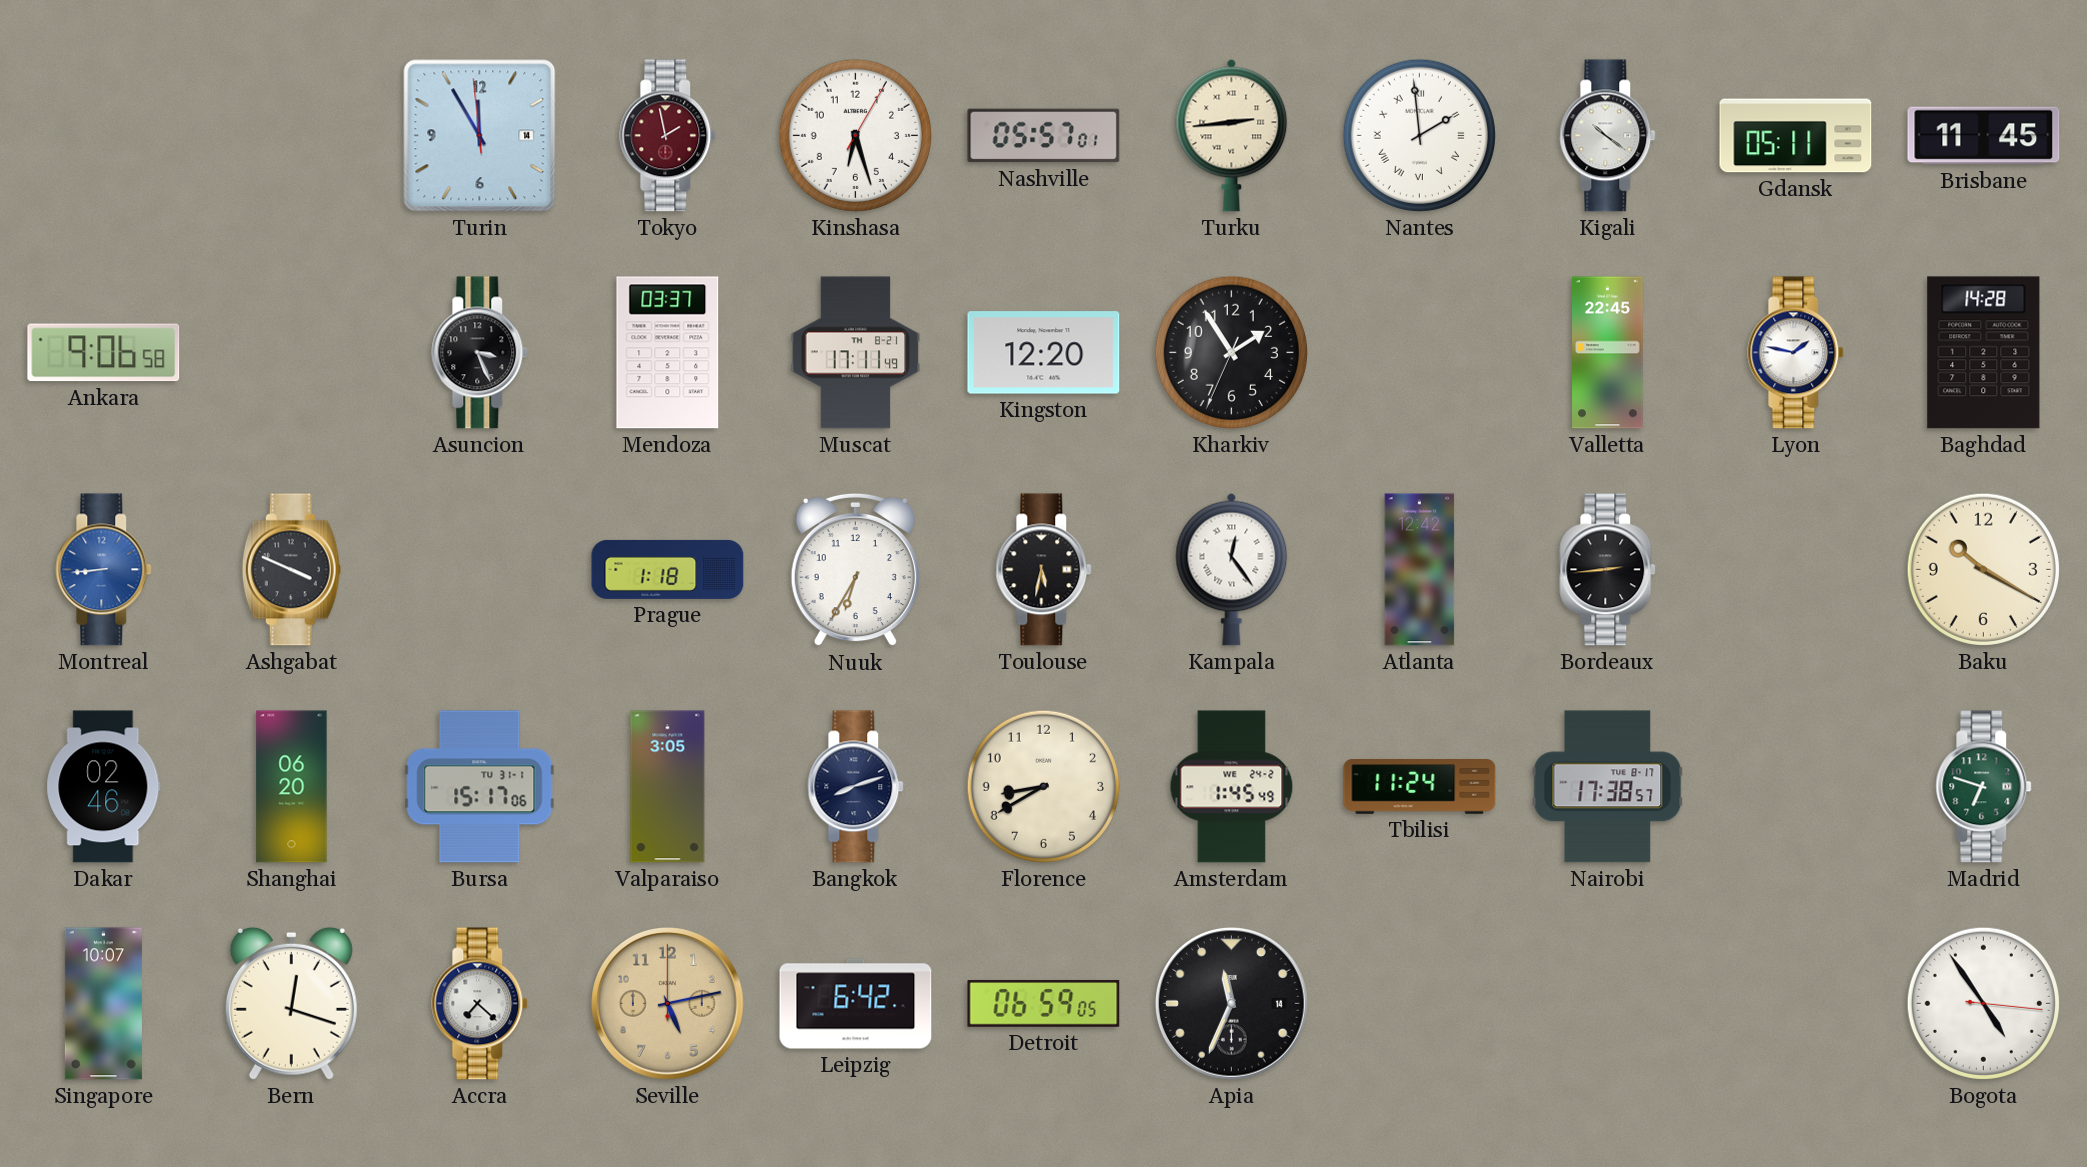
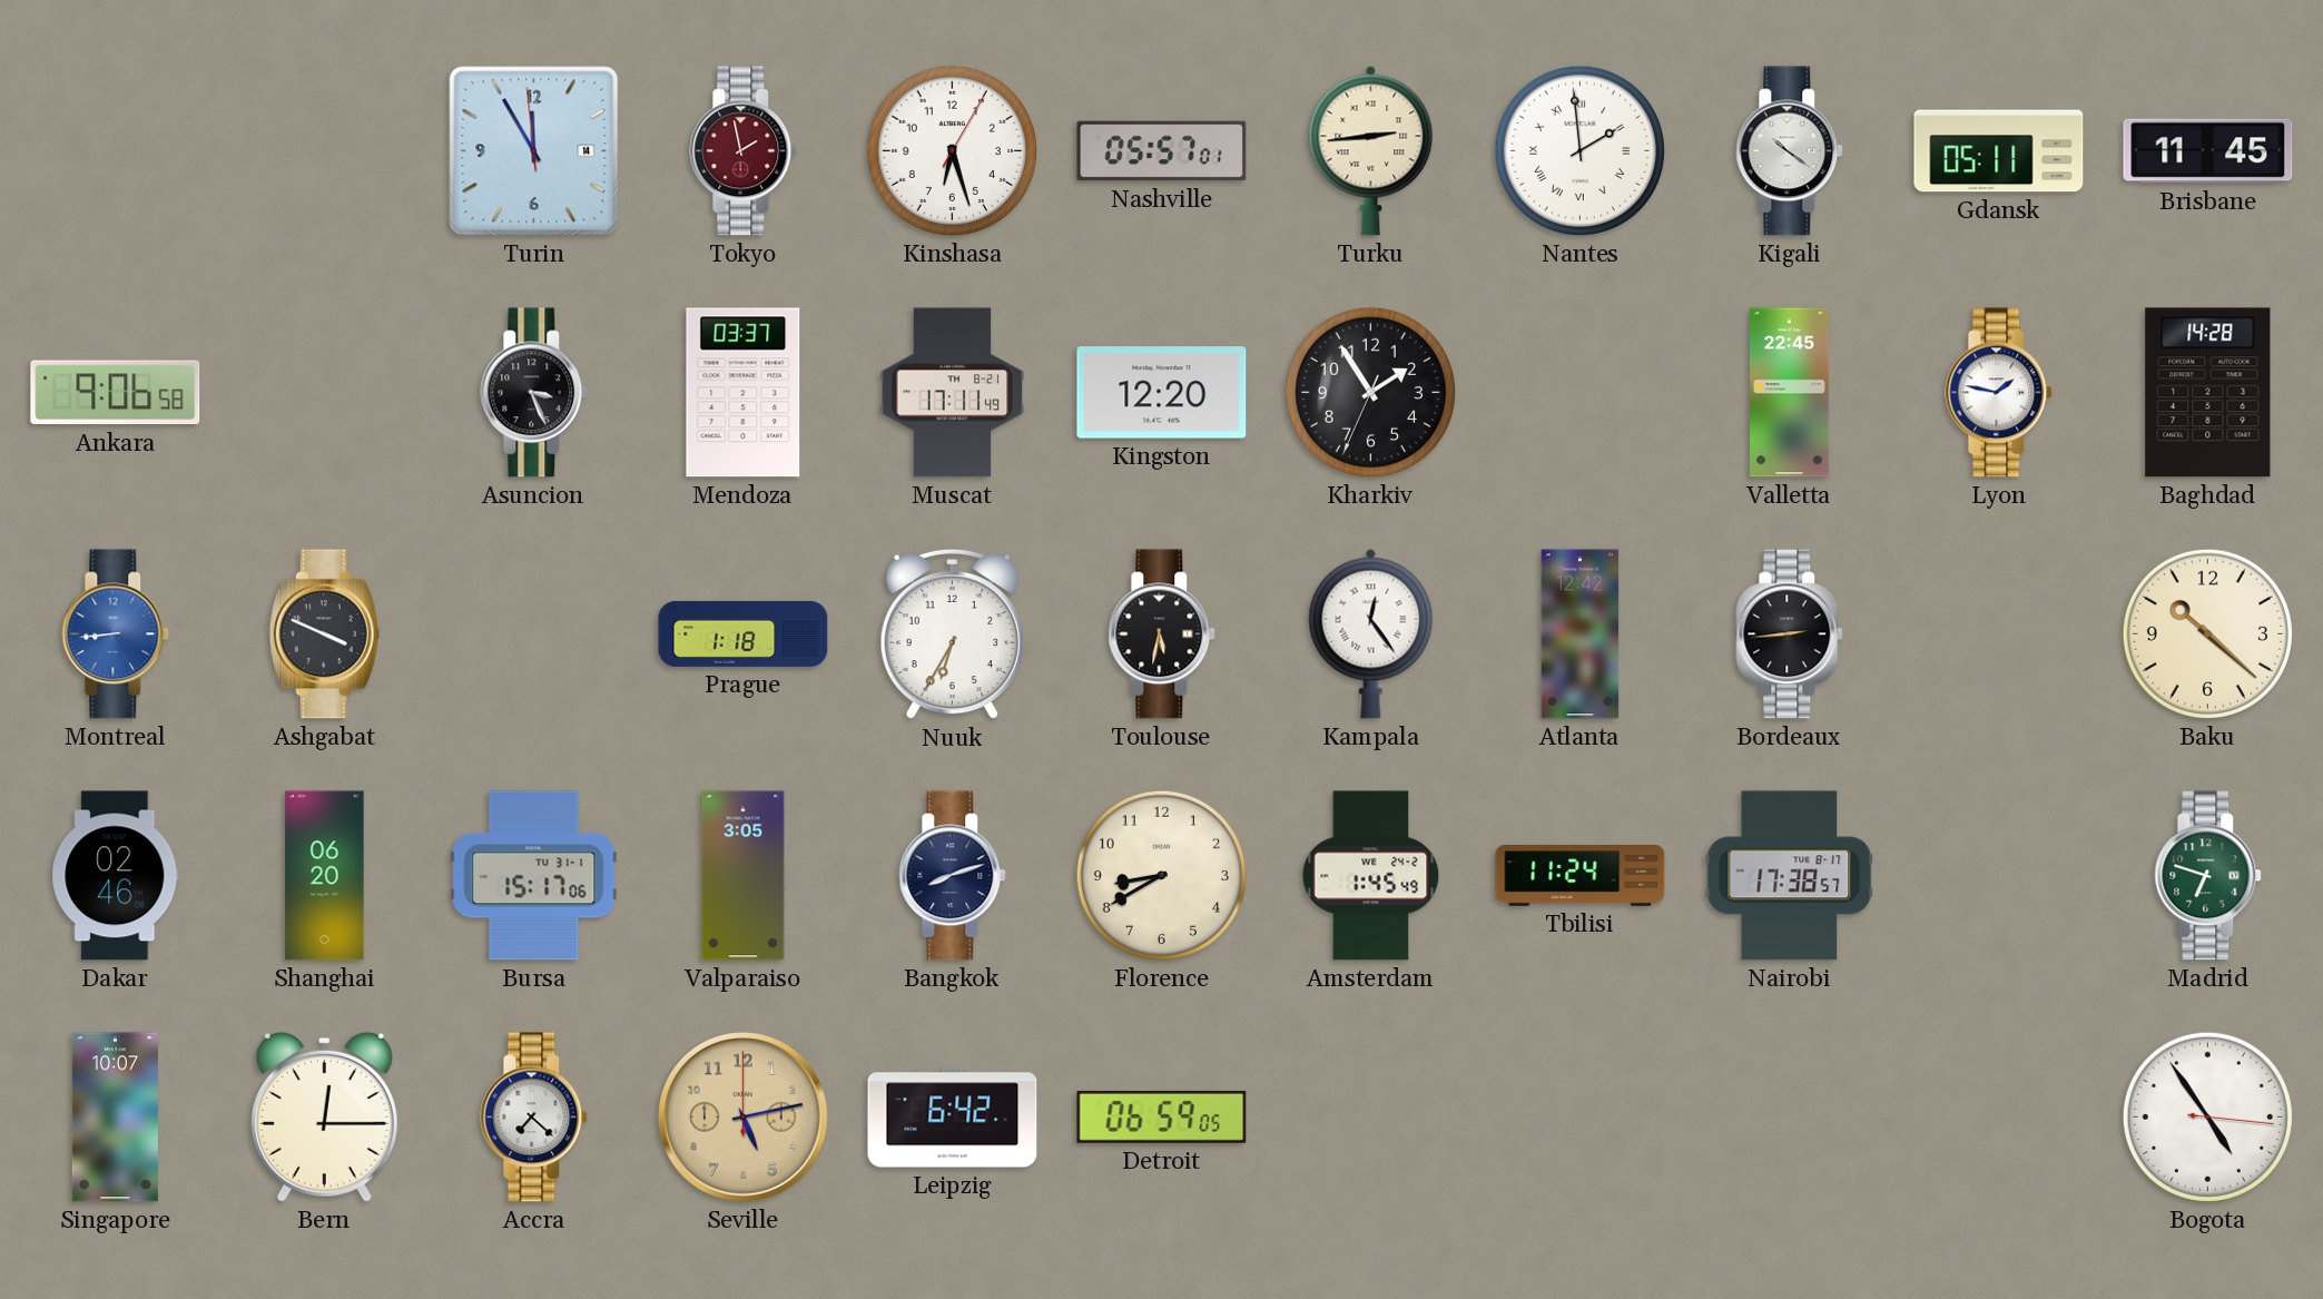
Baku: 10:20 -> 10:22
Bern: 12:18 -> 12:15
Apia: 11:34 -> none
